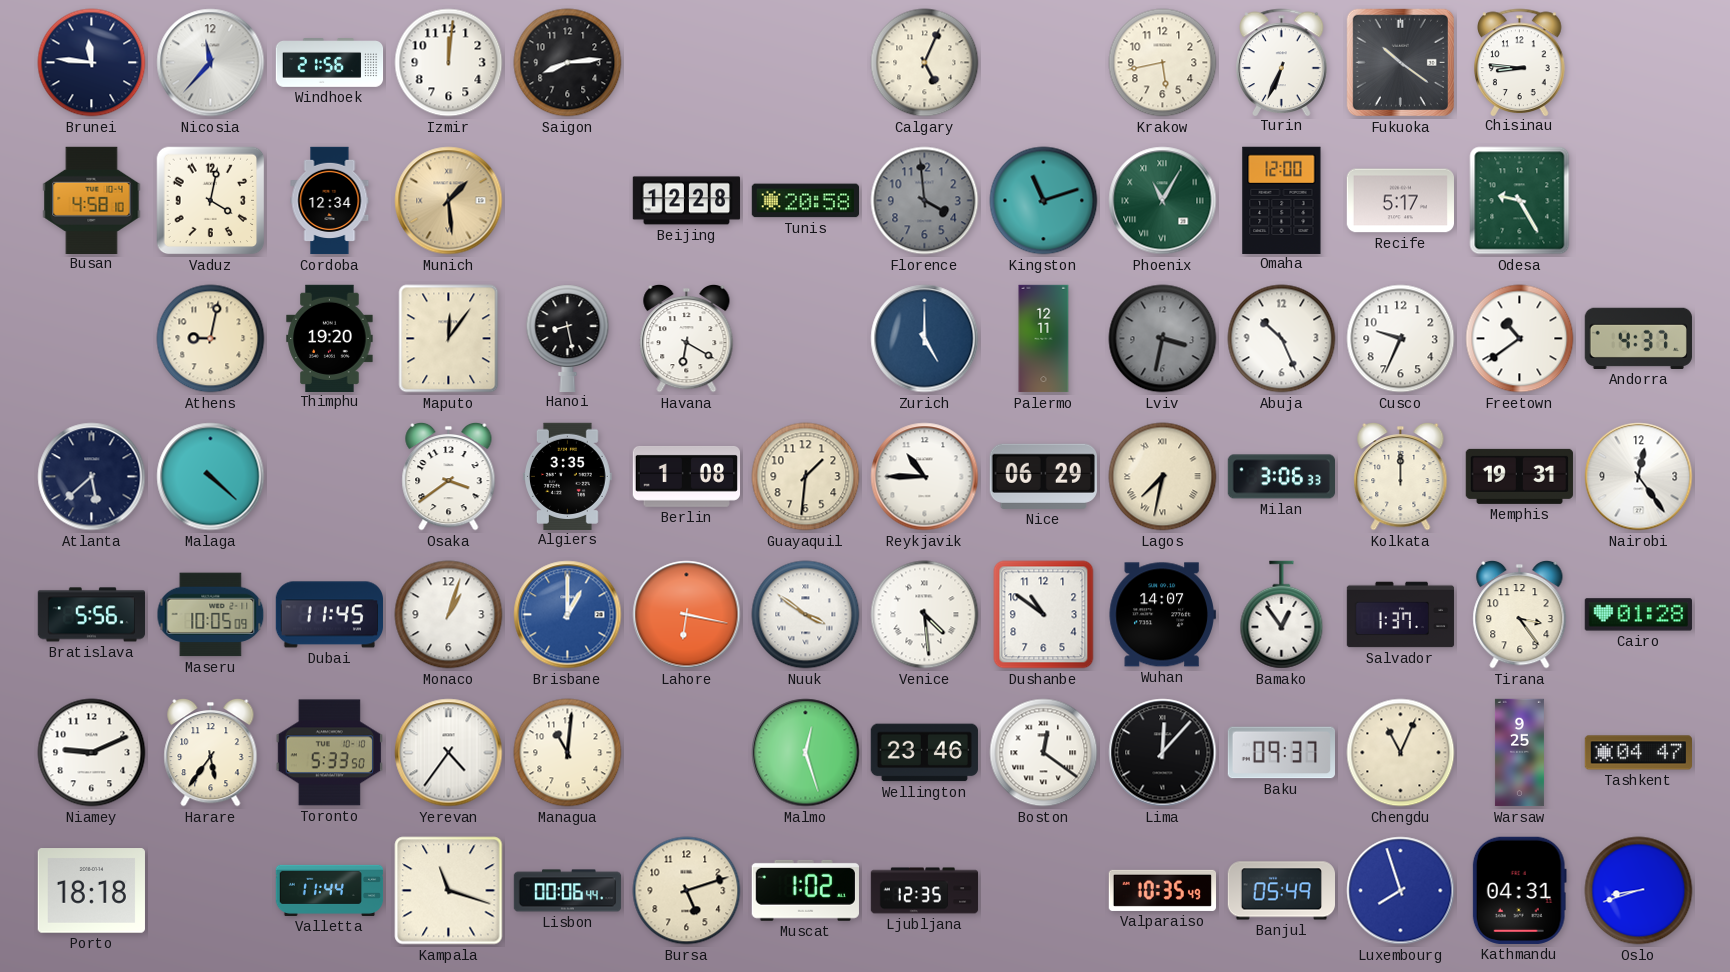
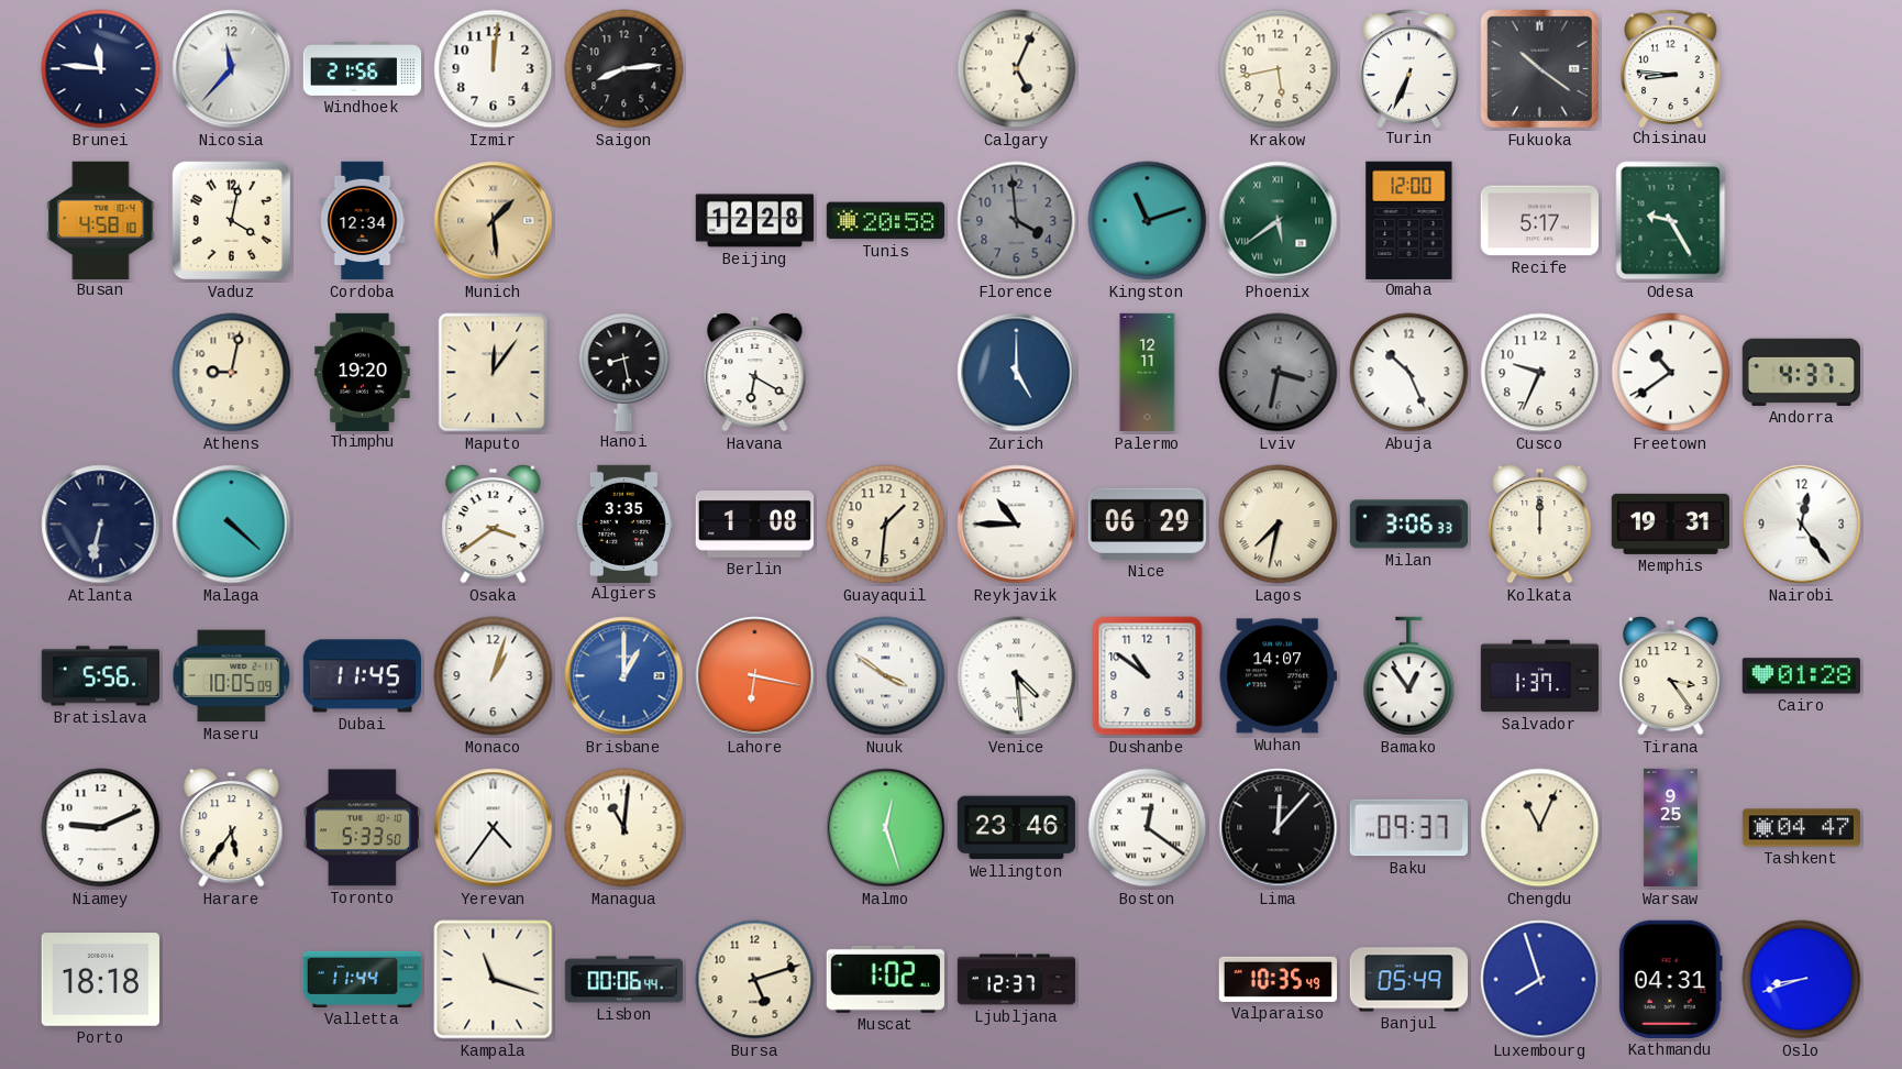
Phoenix: 11:05 -> 5:39
Atlanta: 5:38 -> 6:32
Ljubljana: 12:35 -> 12:37
